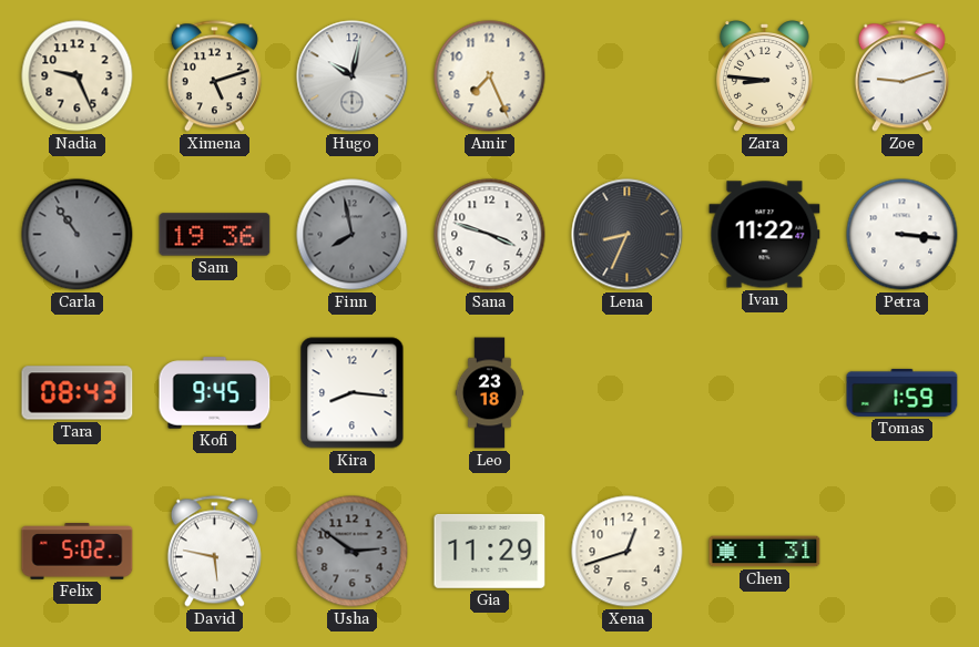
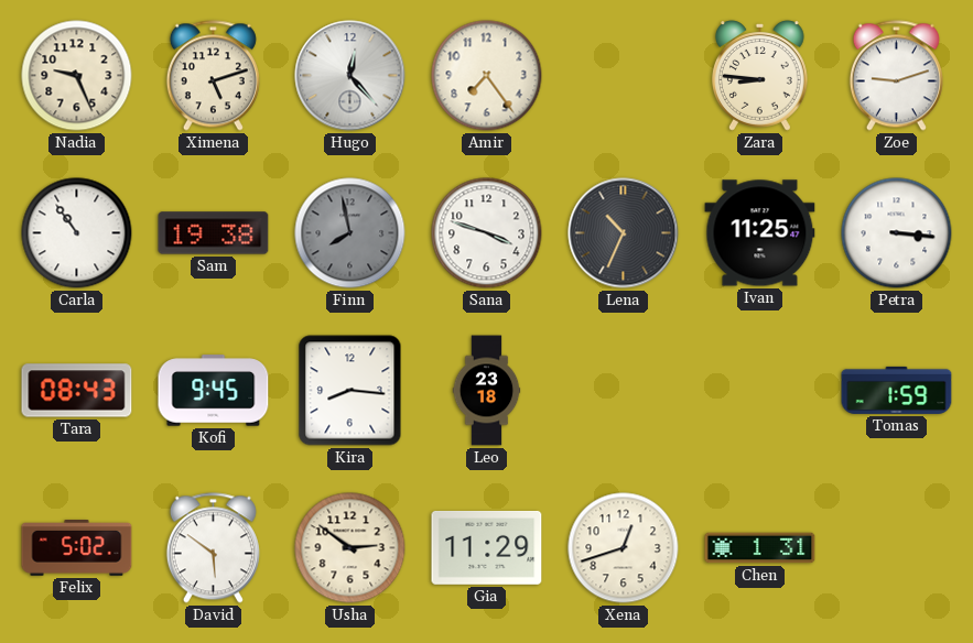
Hugo: 10:02 -> 12:23
Amir: 7:26 -> 7:24
Carla dial: grey -> white
Sam: 19:36 -> 19:38
Lena: 8:34 -> 10:34
Ivan: 11:22 -> 11:25
David: 5:47 -> 5:51
Usha dial: grey -> cream
